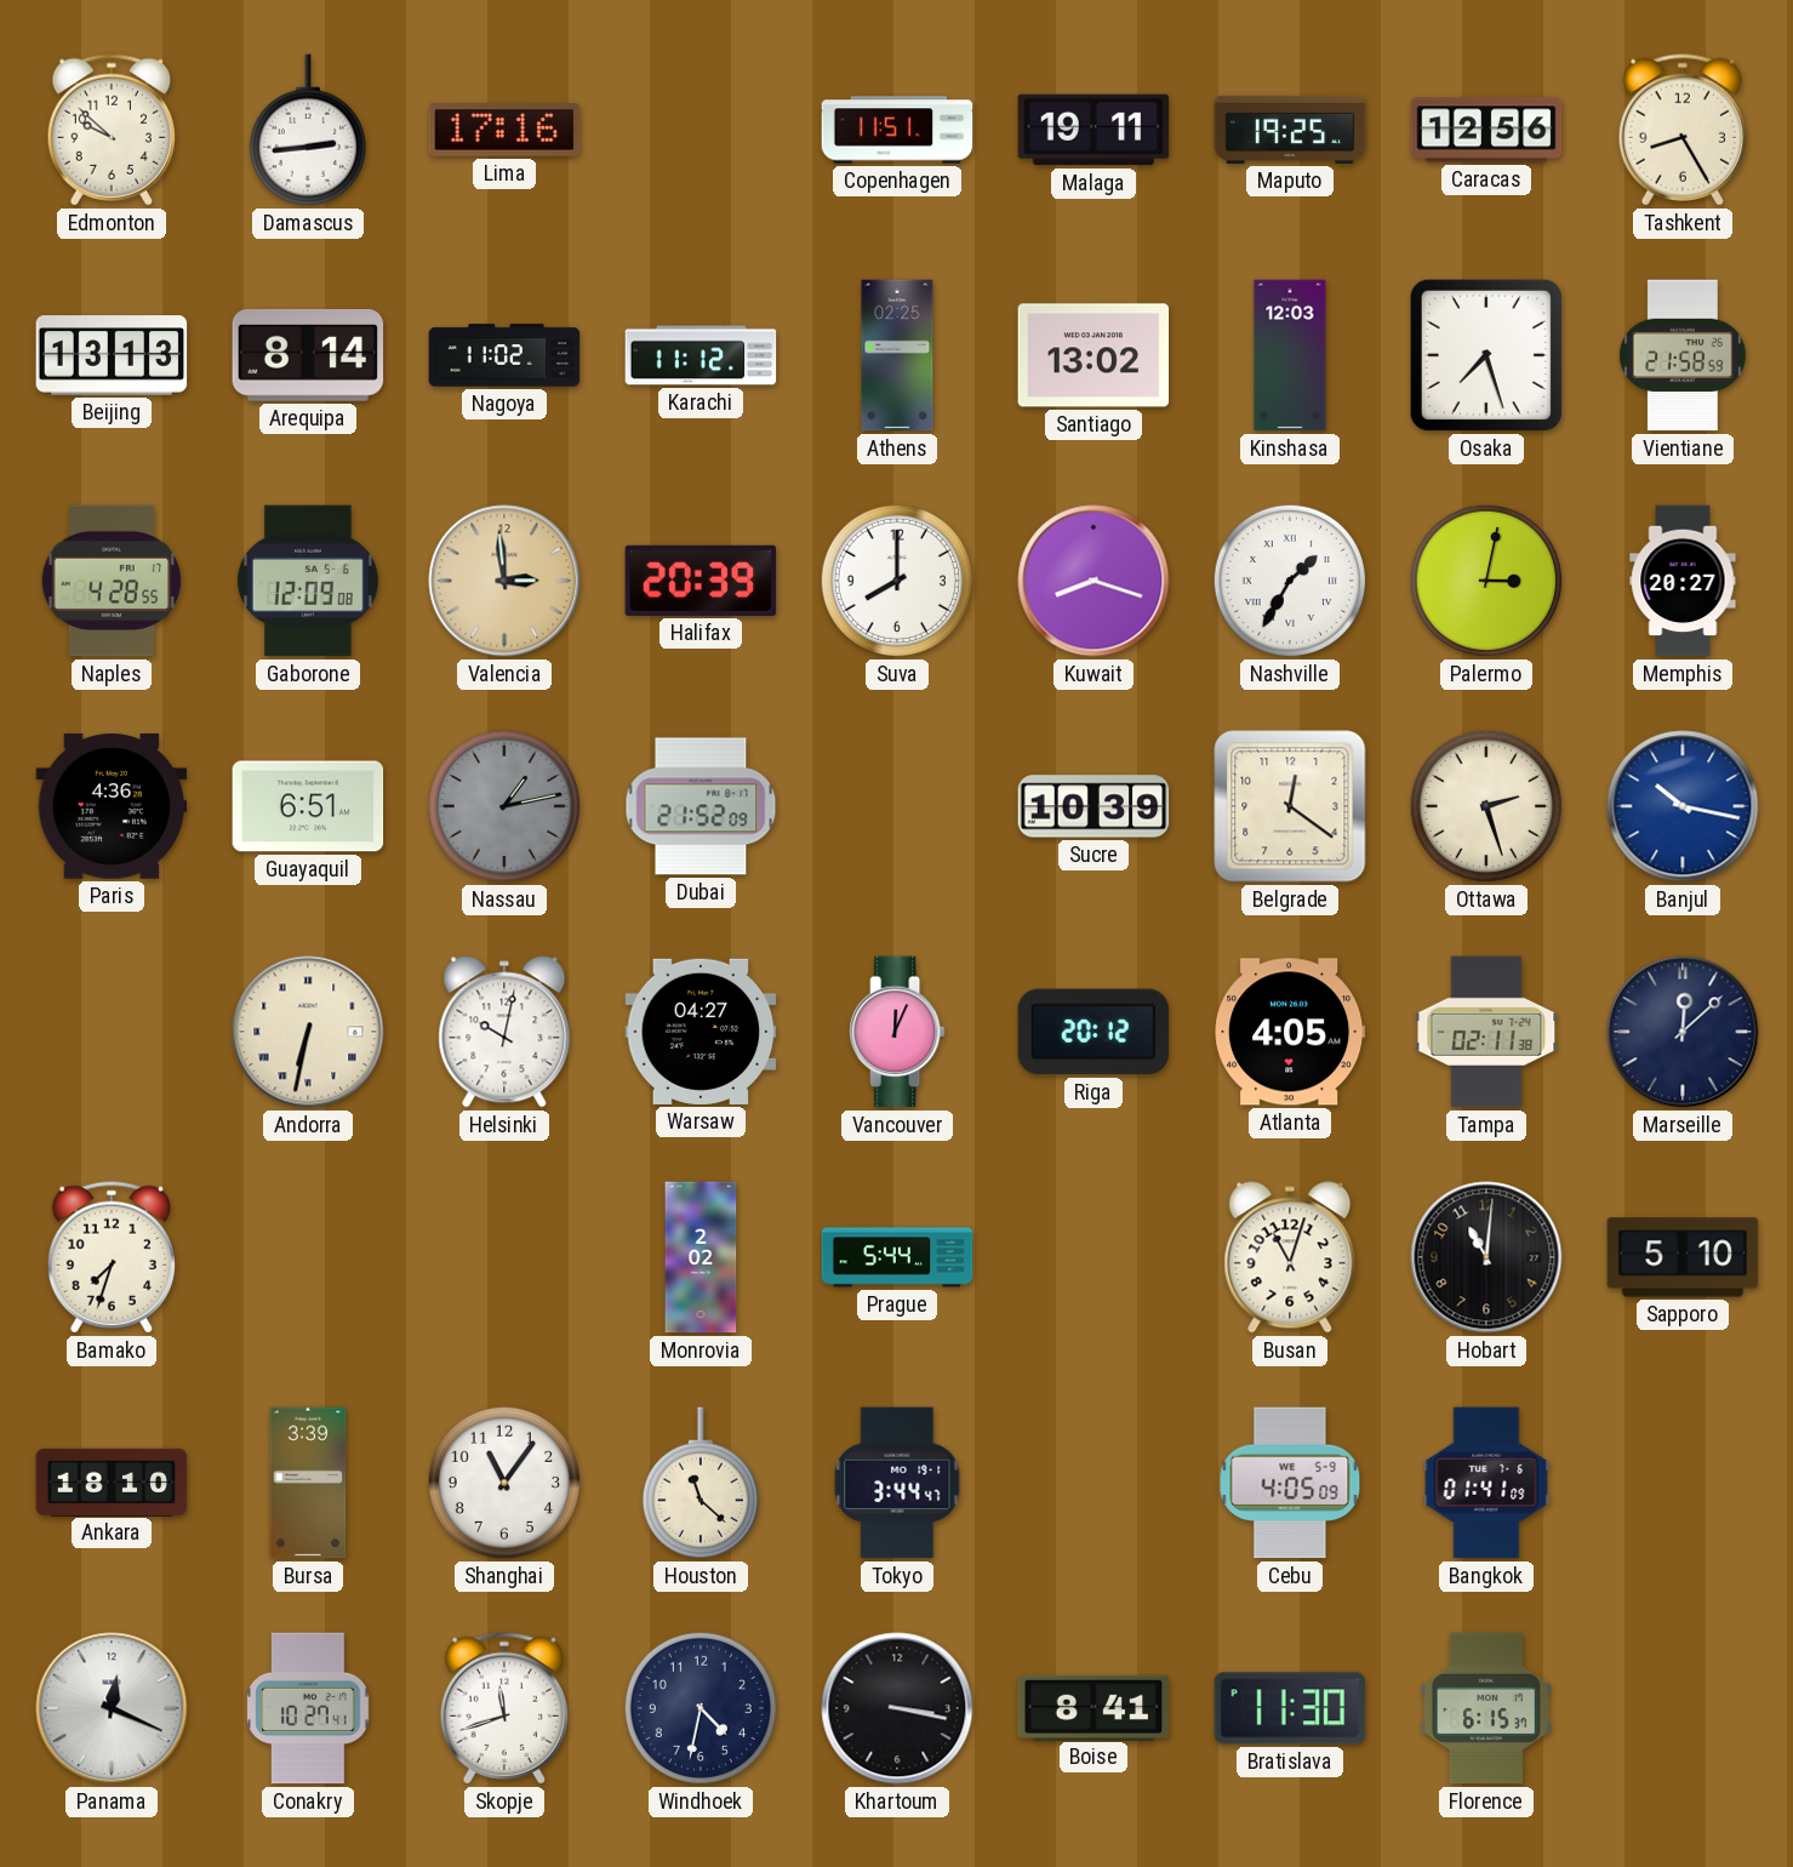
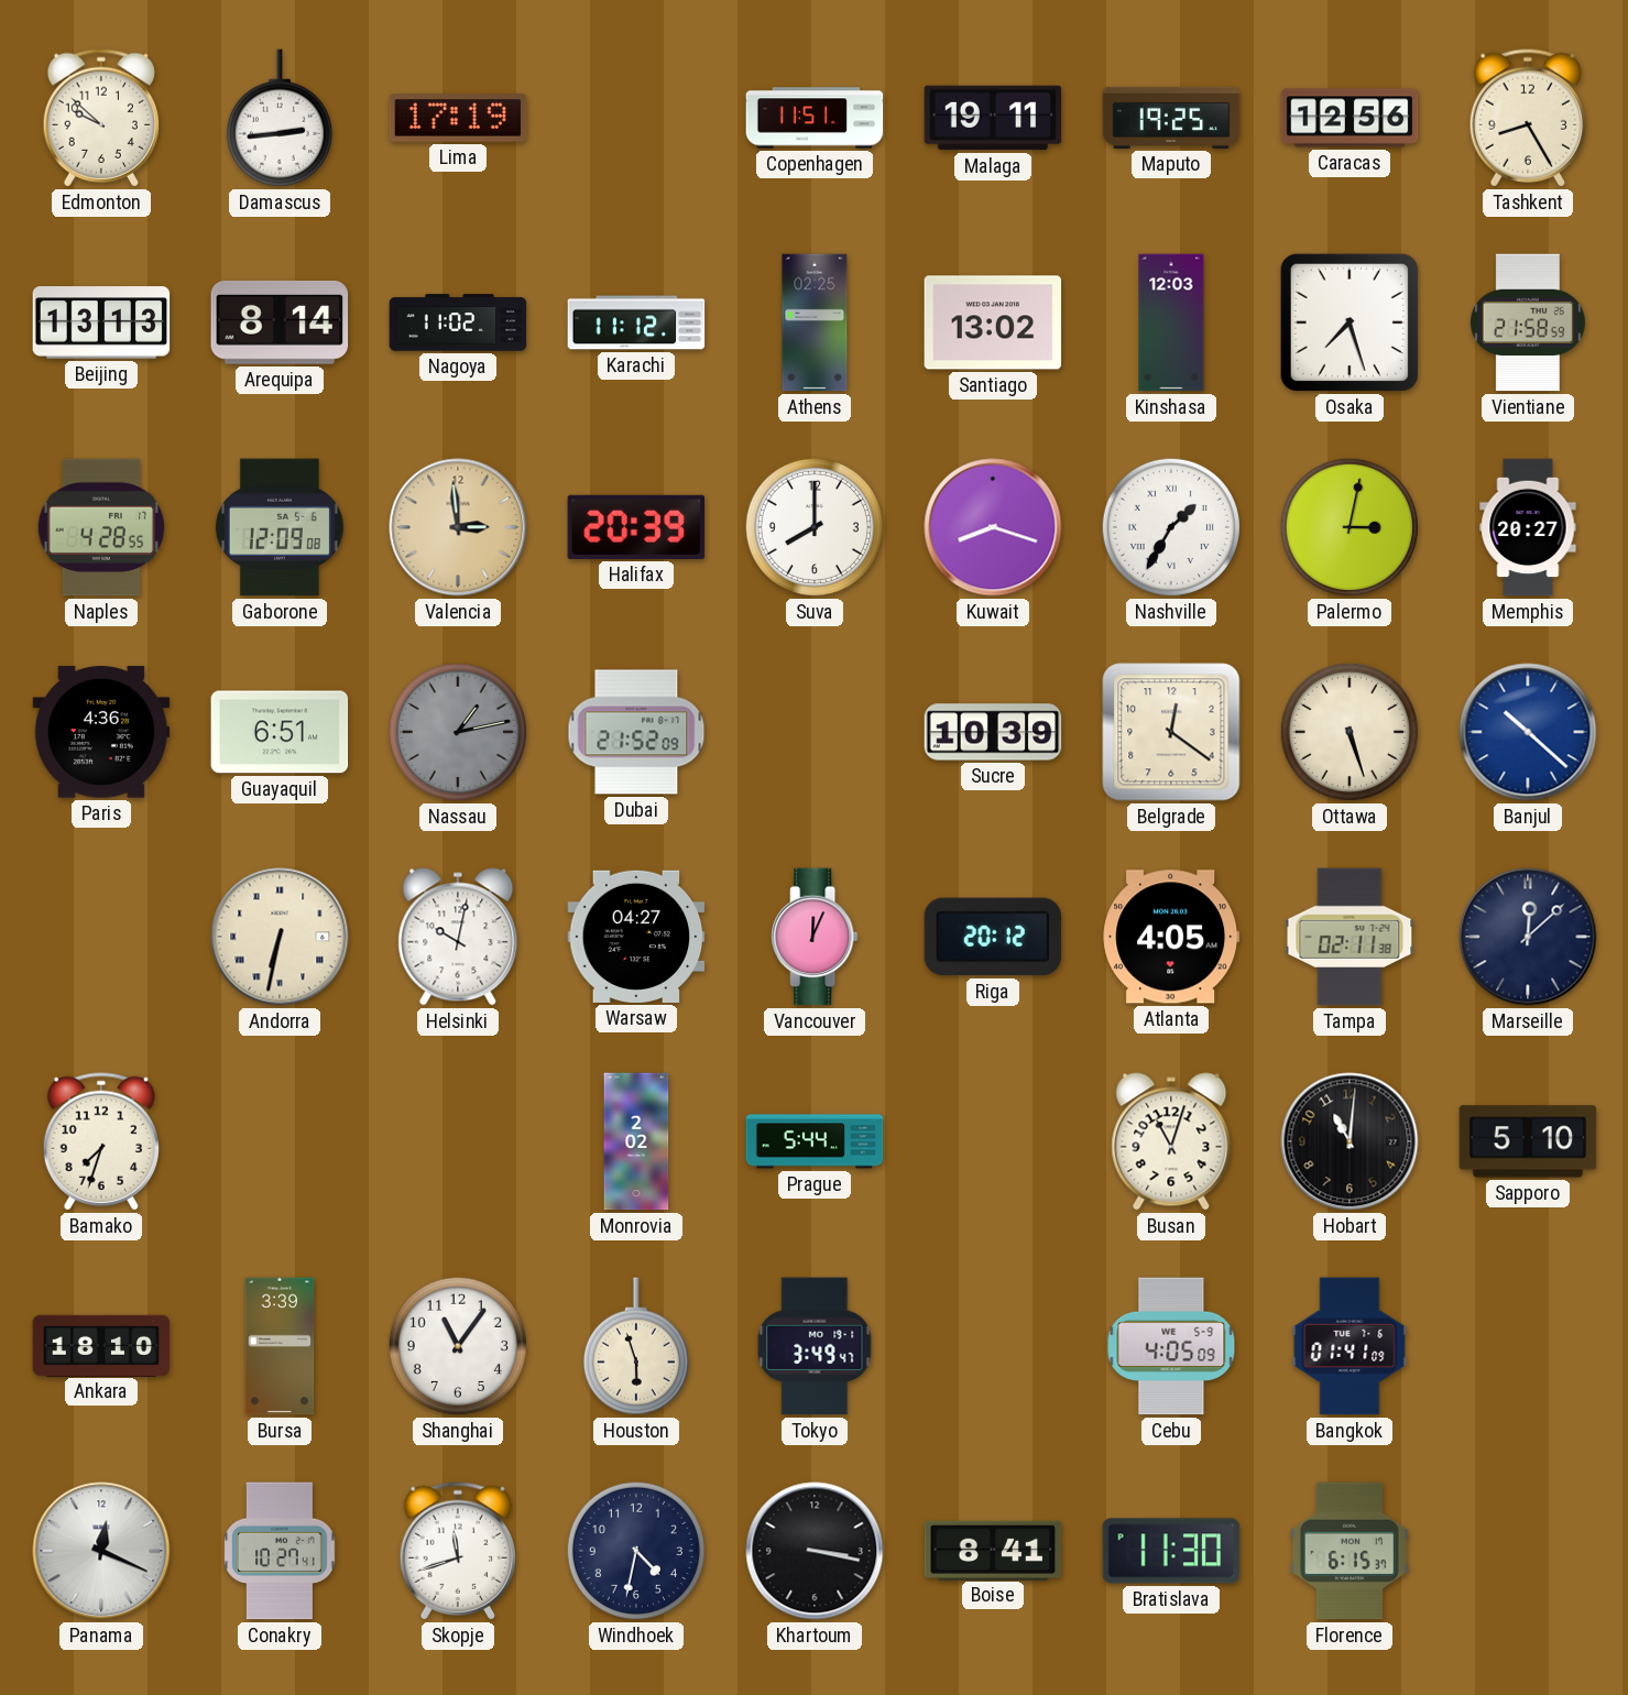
Lima: 17:16 -> 17:19
Ottawa: 2:27 -> 5:27
Banjul: 10:17 -> 10:22
Houston: 11:22 -> 5:57
Tokyo: 3:44 -> 3:49
